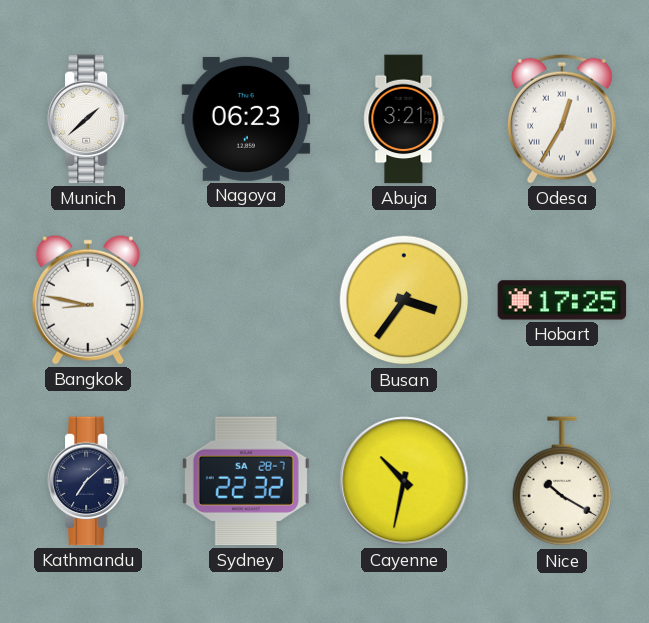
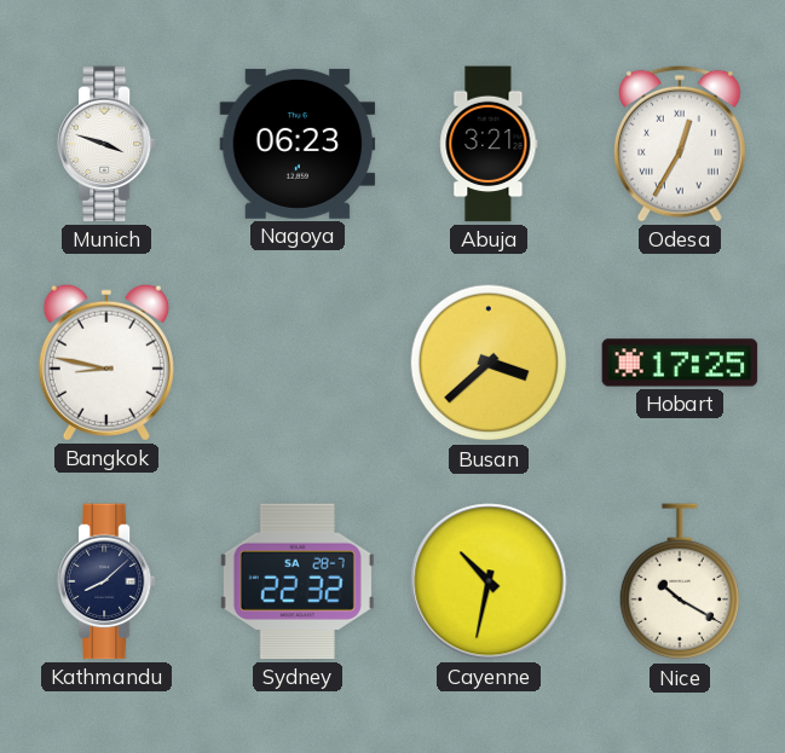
Munich: 1:38 -> 3:48
Busan: 3:36 -> 3:38
Kathmandu: 7:08 -> 8:08
